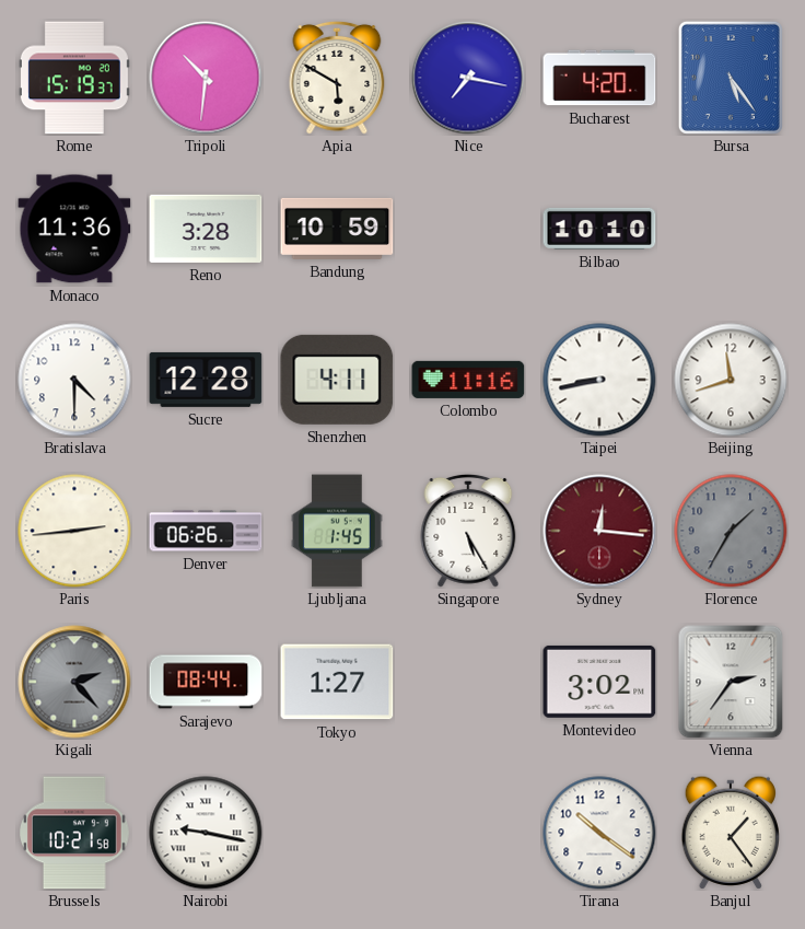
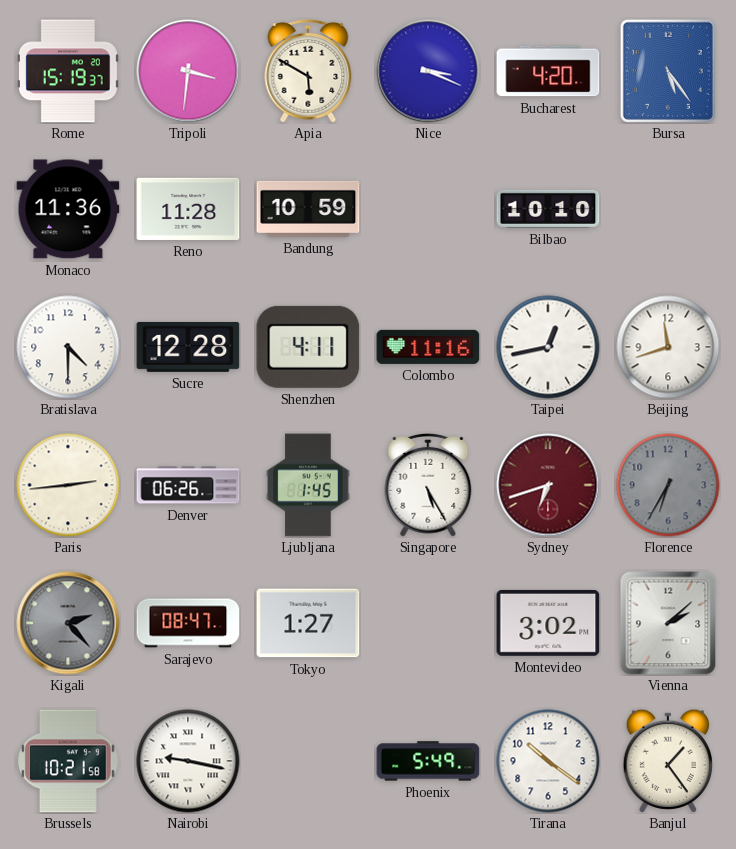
Tripoli: 10:31 -> 3:31
Nice: 7:17 -> 3:19
Reno: 3:28 -> 11:28
Taipei: 8:43 -> 12:43
Sydney: 12:16 -> 6:42
Florence: 1:35 -> 6:35
Sarajevo: 08:44 -> 08:47
Vienna: 2:36 -> 2:08
Phoenix: none -> 5:49
